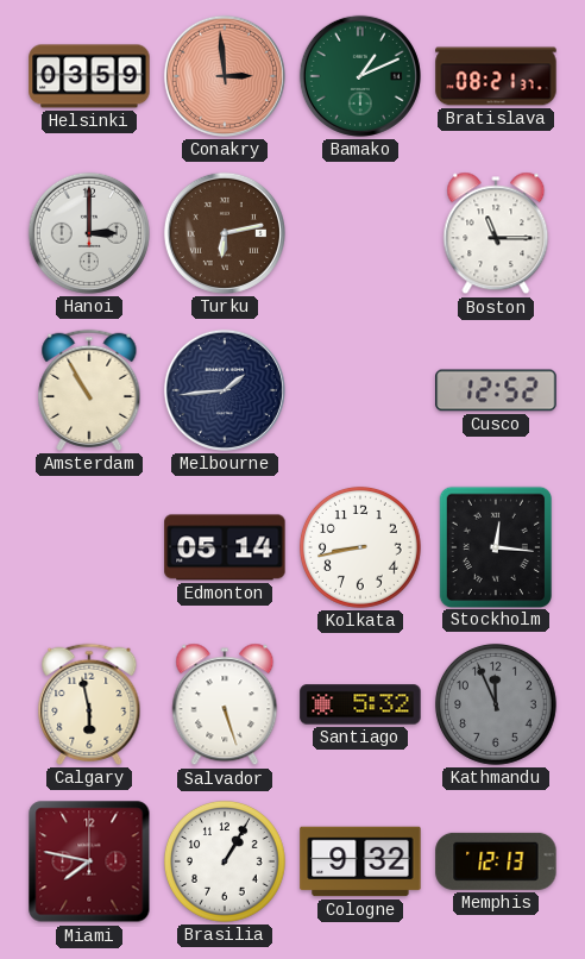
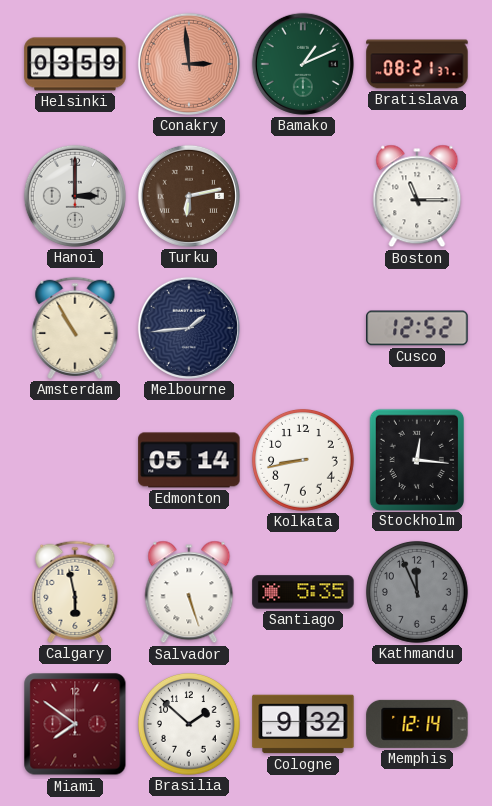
Santiago: 5:32 -> 5:35
Miami: 7:47 -> 7:51
Brasilia: 1:05 -> 1:52
Memphis: 12:13 -> 12:14
